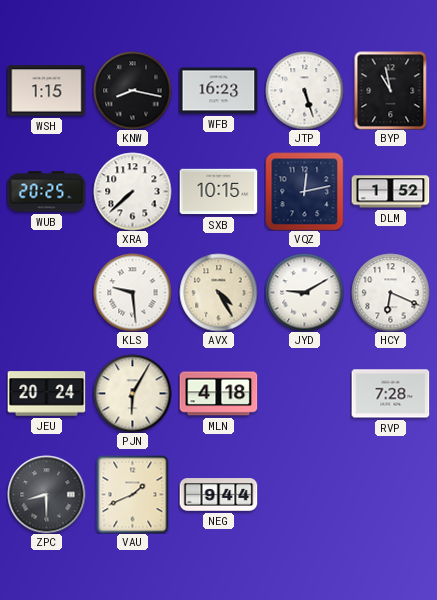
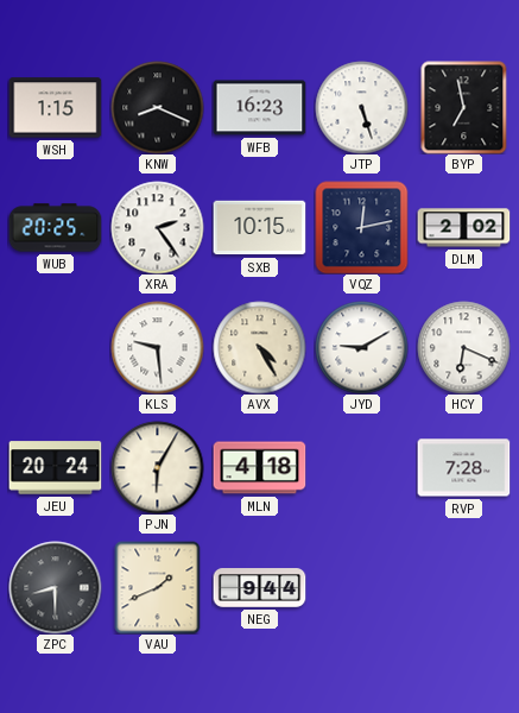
KNW: 8:17 -> 8:19
BYP: 10:58 -> 6:58
XRA: 7:38 -> 2:24
DLM: 1:52 -> 2:02
